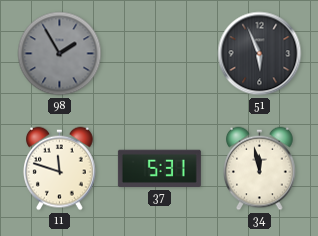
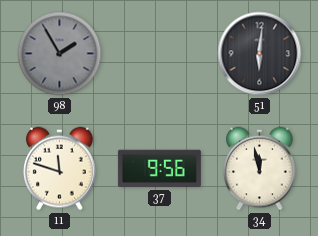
51: 5:56 -> 6:01
37: 5:31 -> 9:56
